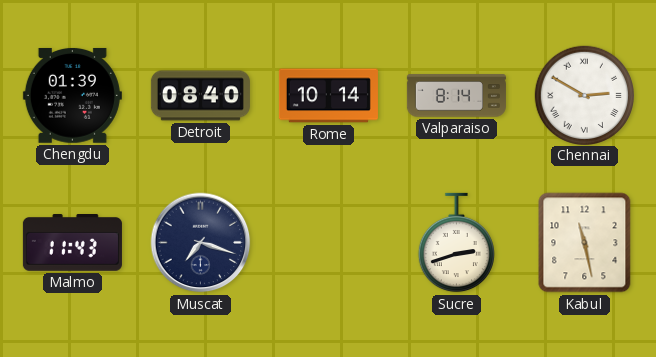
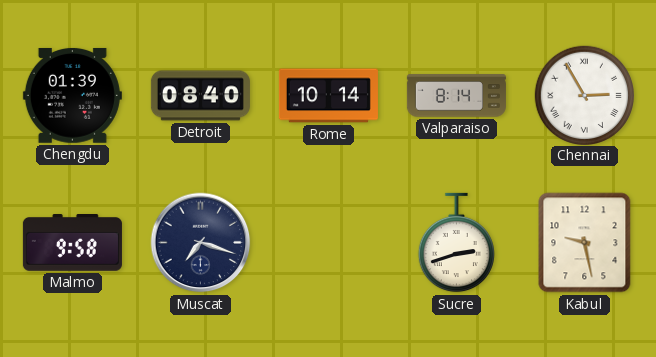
Chennai: 2:50 -> 2:55
Malmo: 11:43 -> 9:58
Kabul: 11:28 -> 9:28
